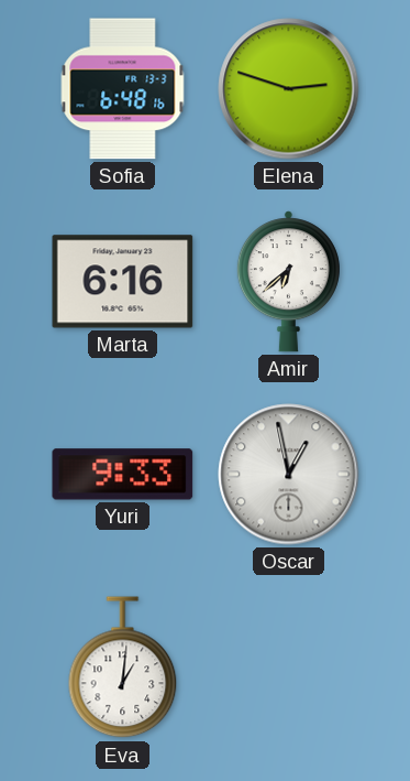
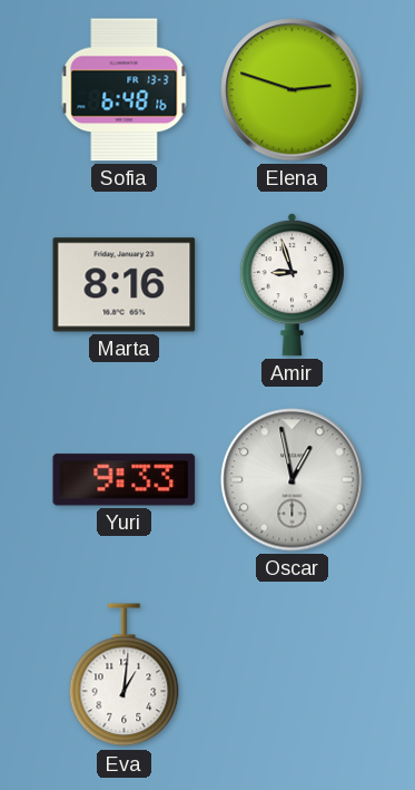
Marta: 6:16 -> 8:16
Amir: 6:38 -> 8:57
